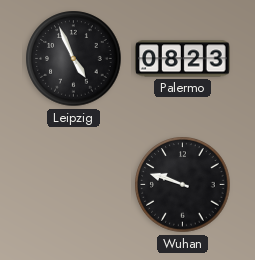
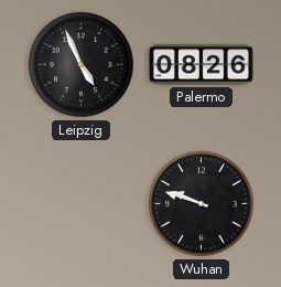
Palermo: 08:23 -> 08:26
